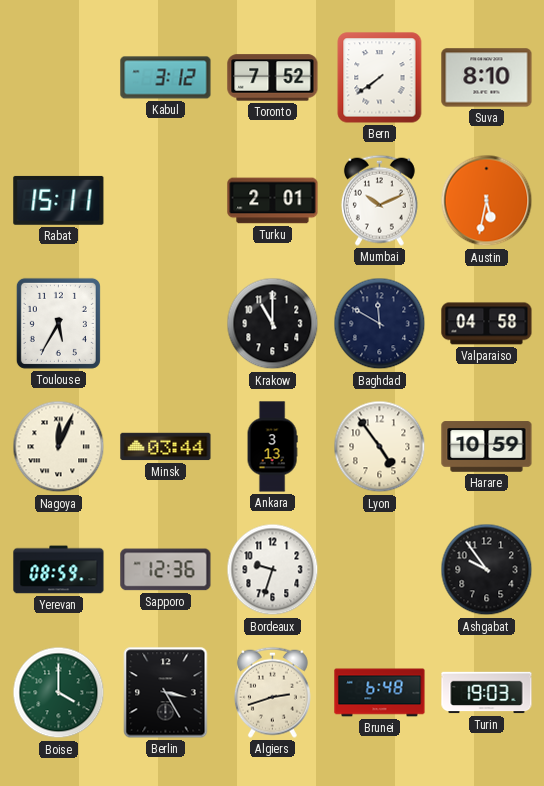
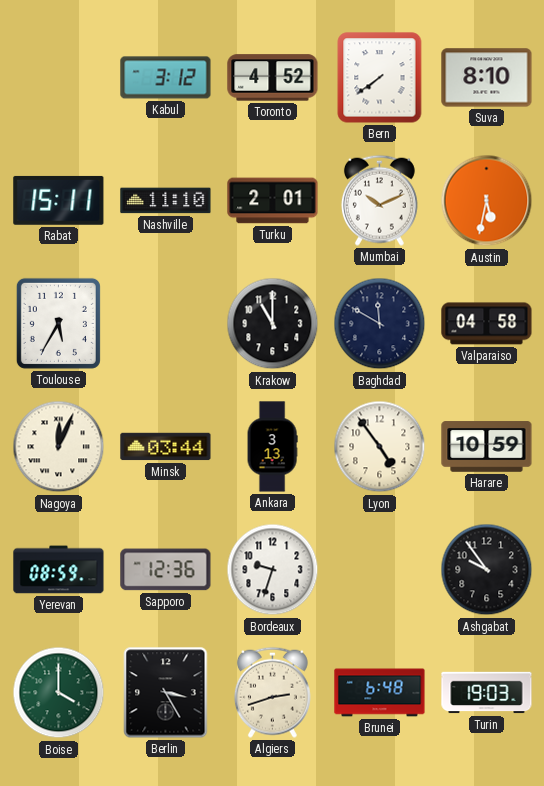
Toronto: 7:52 -> 4:52
Nashville: none -> 11:10
